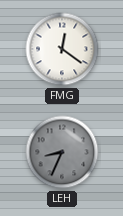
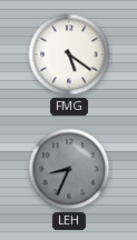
FMG: 12:21 -> 5:21
